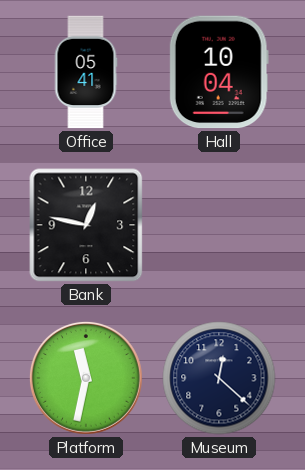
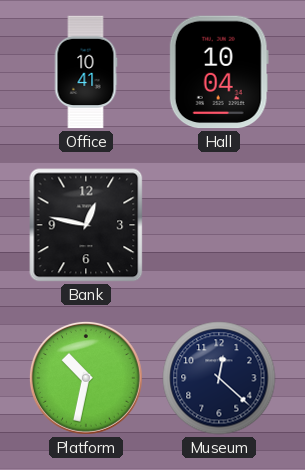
Office: 05:41 -> 10:41
Platform: 11:32 -> 10:32
